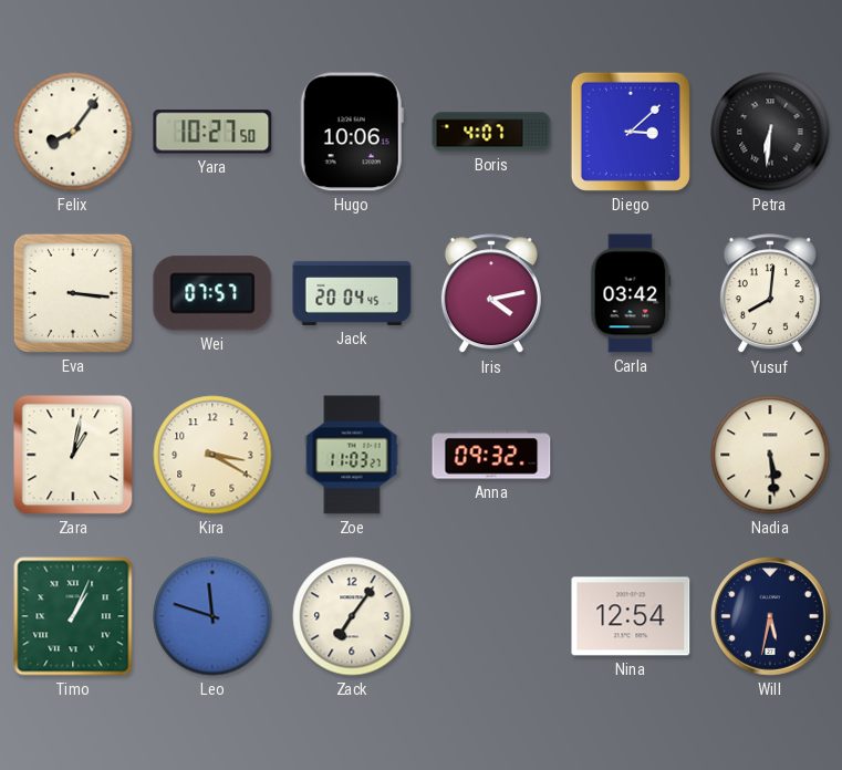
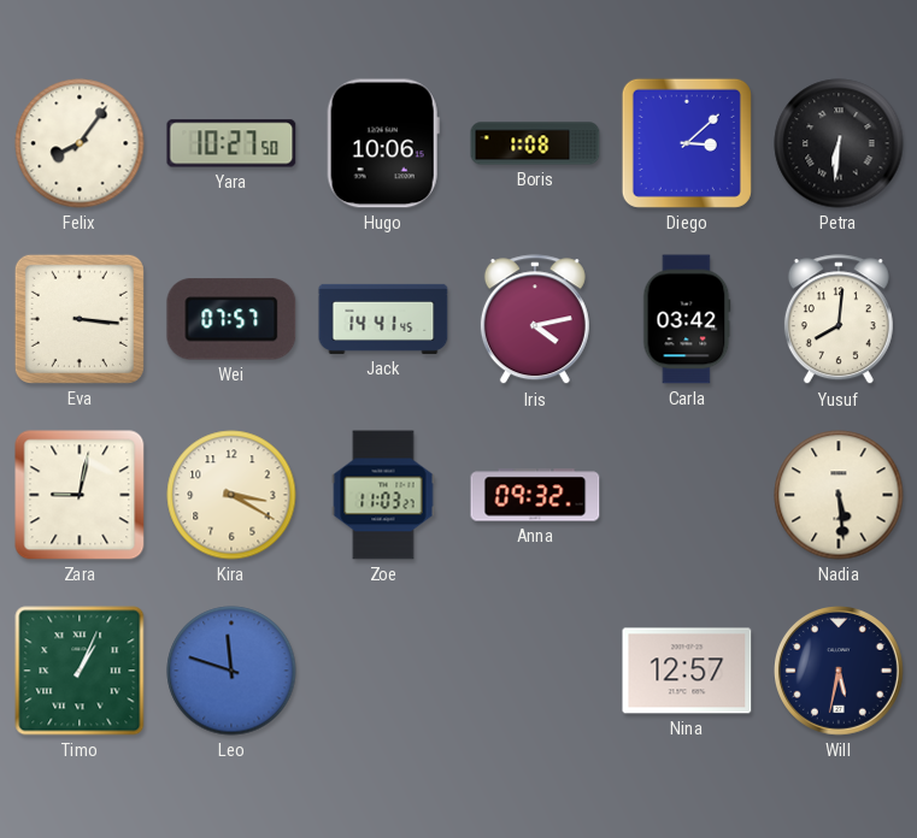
Boris: 4:07 -> 1:08
Jack: 20:04 -> 14:41
Zara: 1:02 -> 9:02
Zack: 7:06 -> none
Nina: 12:54 -> 12:57
